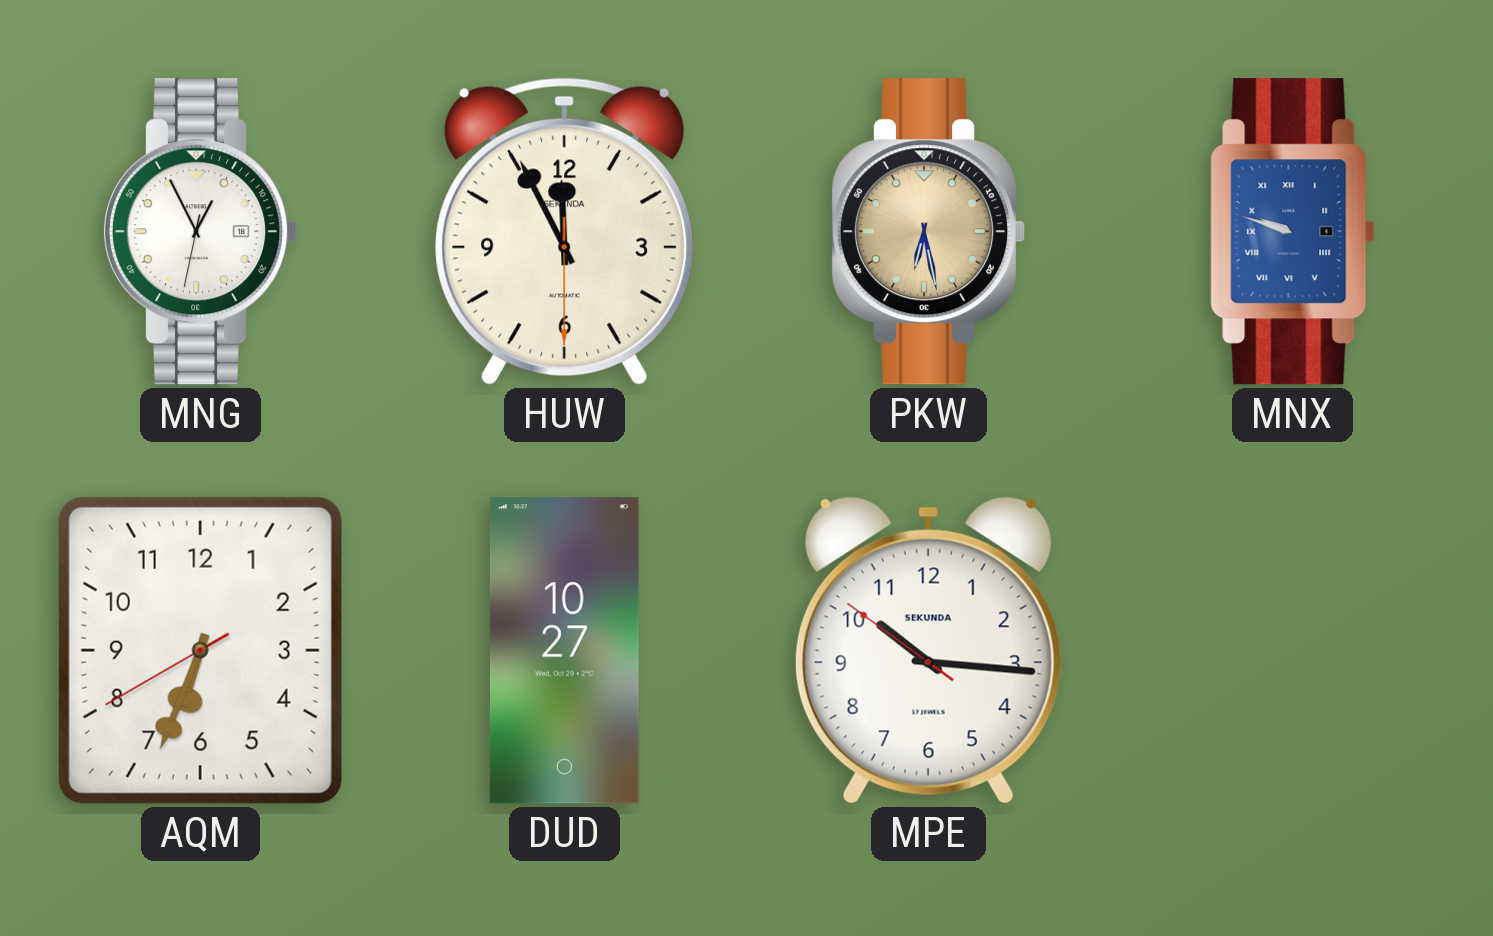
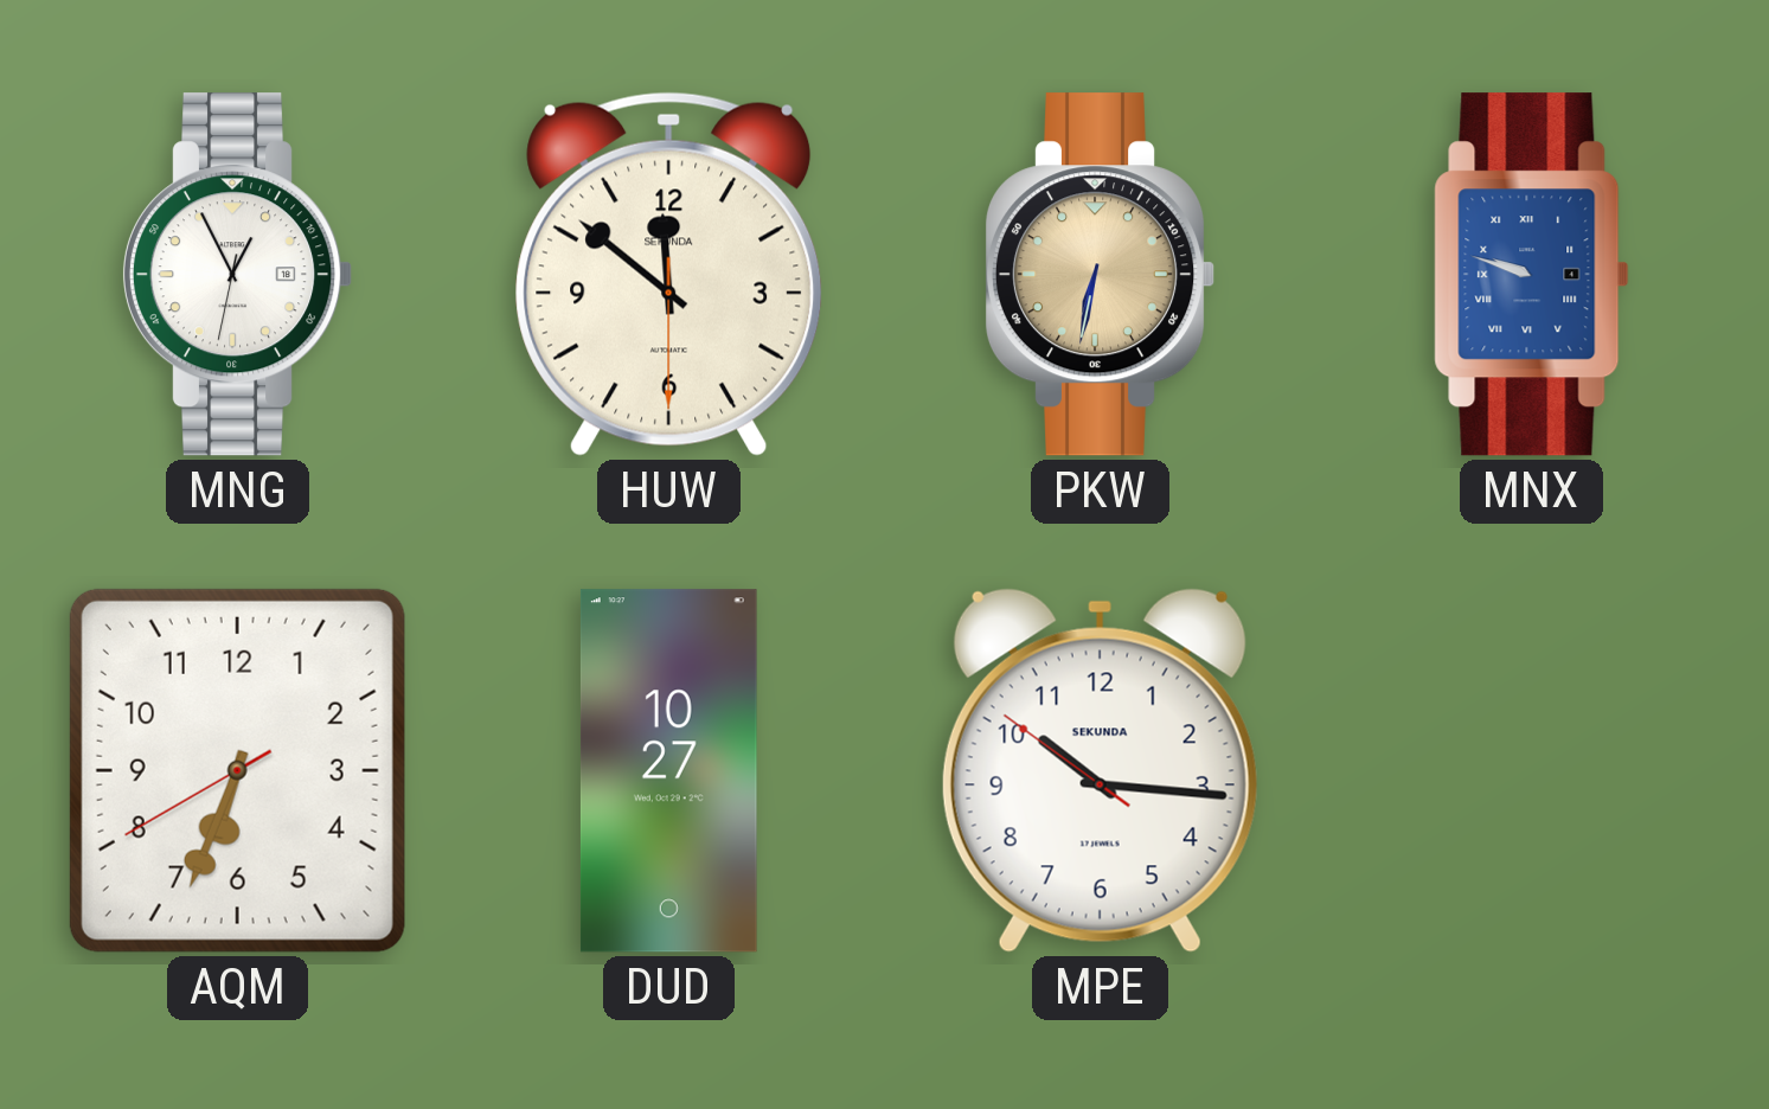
HUW: 11:55 -> 11:51
PKW: 6:28 -> 6:32
